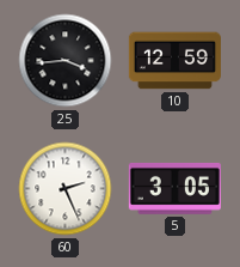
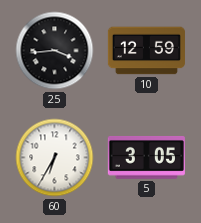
60: 2:26 -> 6:35
